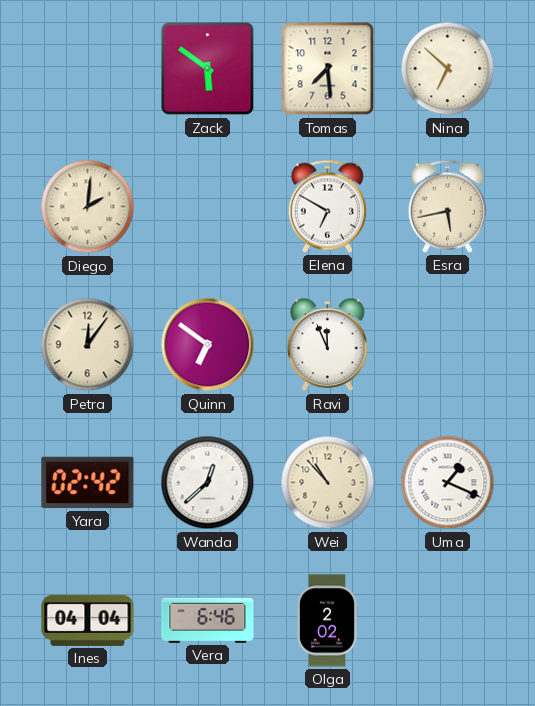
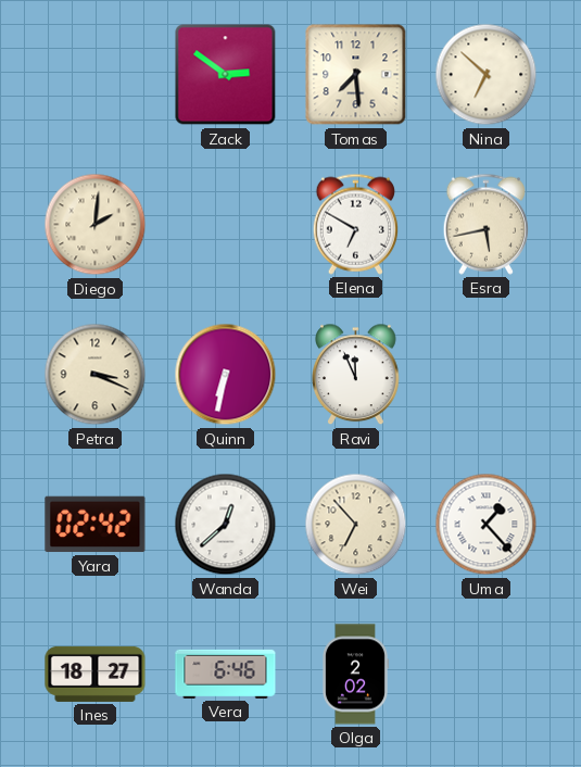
Zack: 5:51 -> 2:51
Petra: 12:06 -> 3:19
Quinn: 6:51 -> 6:32
Wei: 10:53 -> 6:53
Uma: 1:19 -> 1:23
Ines: 04:04 -> 18:27
